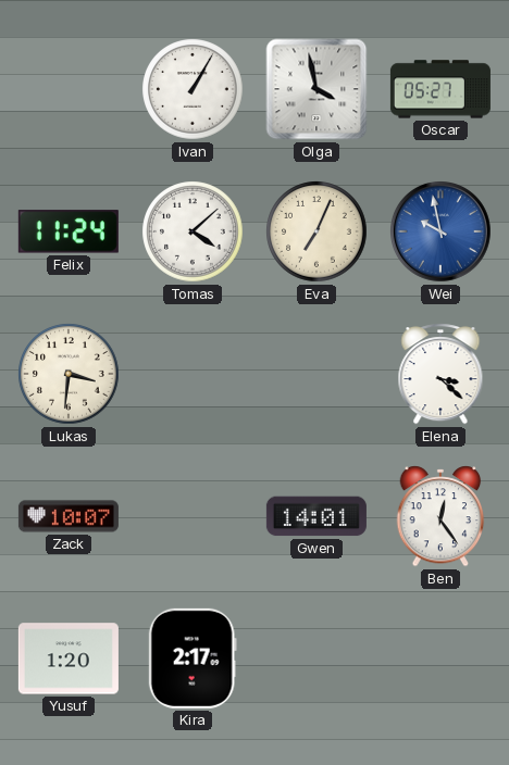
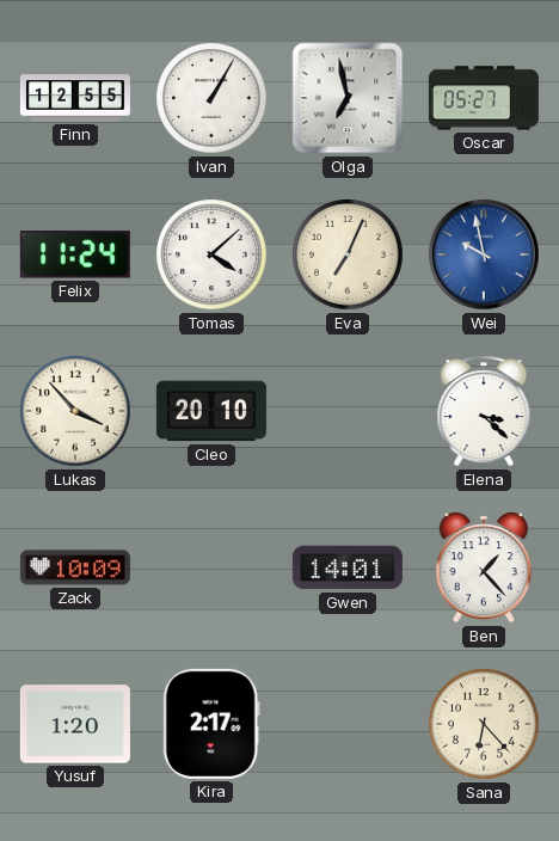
Finn: none -> 12:55
Olga: 3:58 -> 6:58
Lukas: 3:31 -> 3:53
Cleo: none -> 20:10
Zack: 10:07 -> 10:09
Ben: 12:24 -> 1:23
Sana: none -> 6:23
